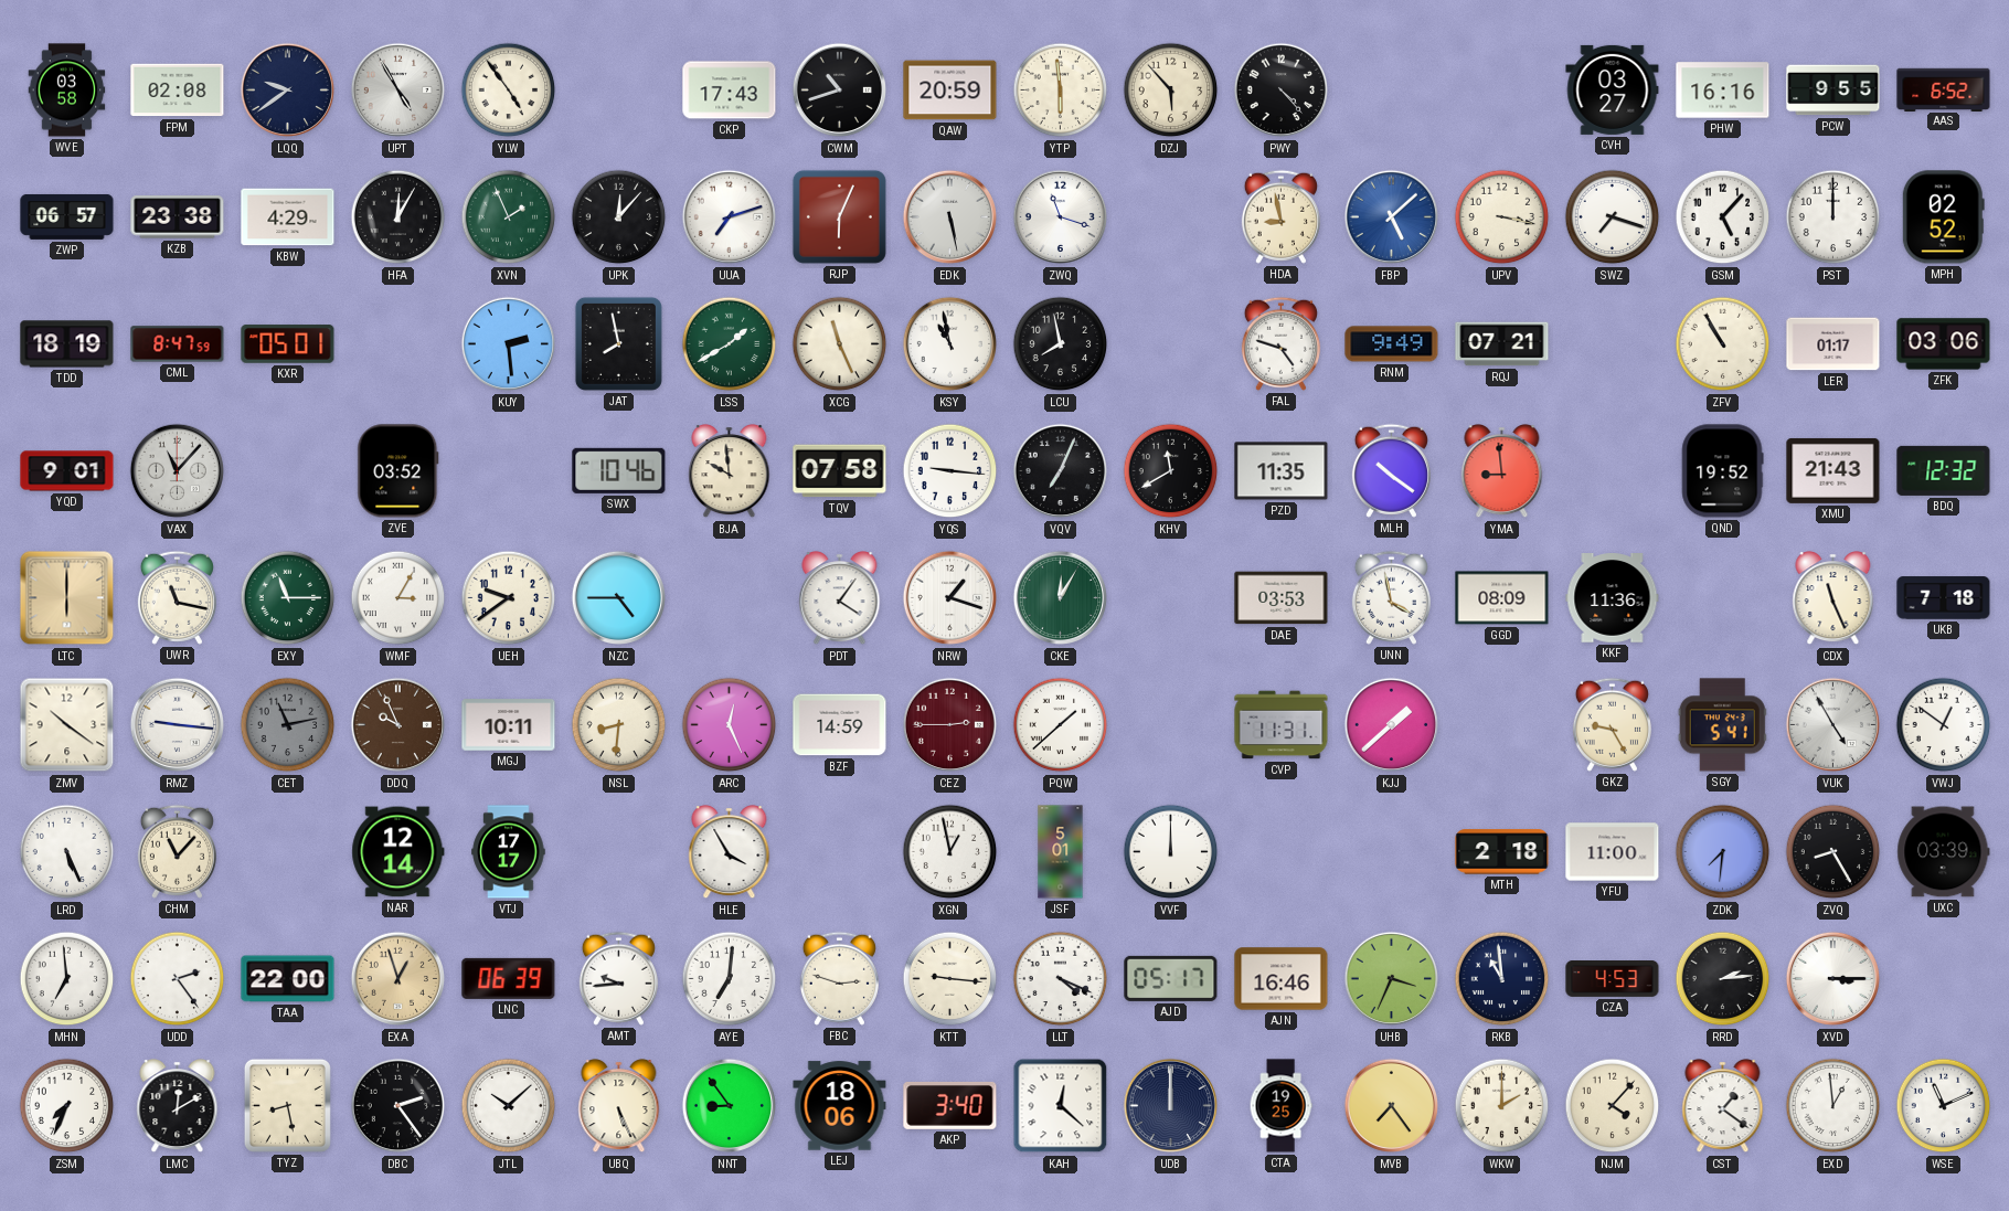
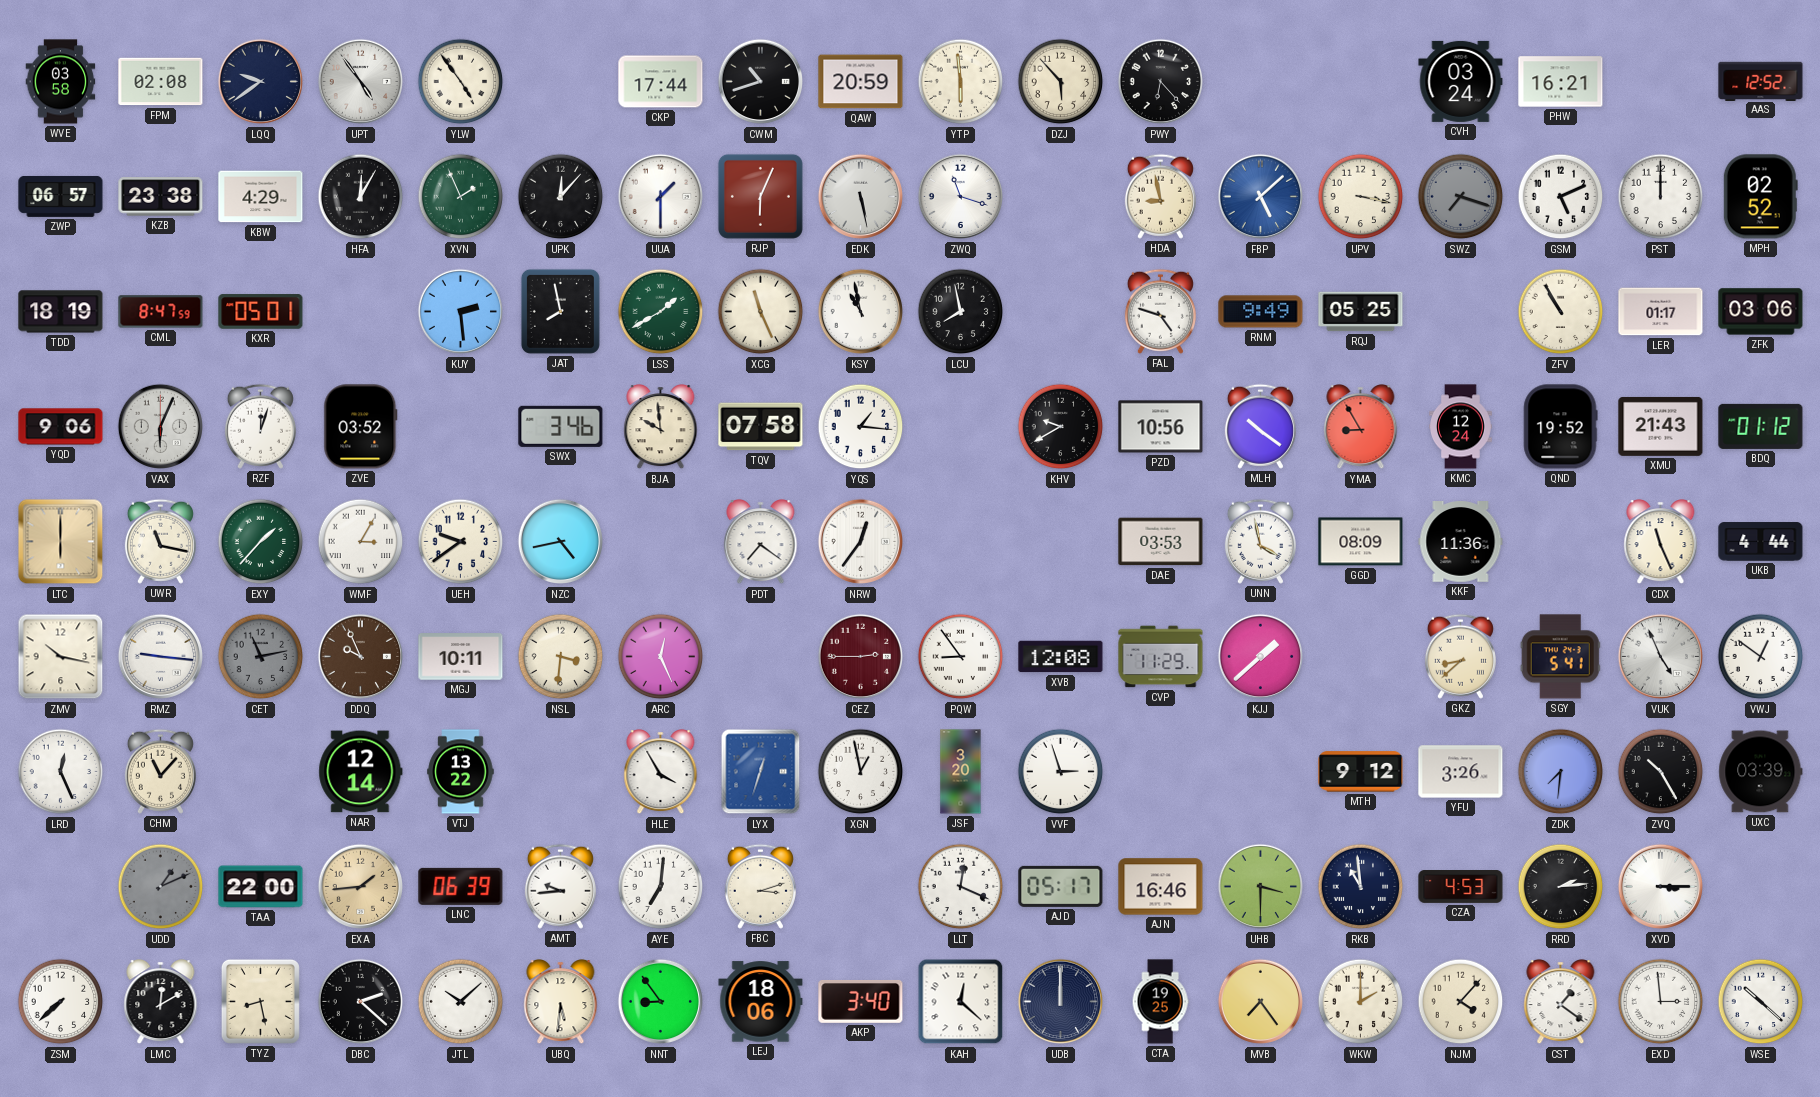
UPT: 4:55 -> 4:54
CKP: 17:43 -> 17:44
PWY: 4:23 -> 6:23
CVH: 03:27 -> 03:24
PHW: 16:16 -> 16:21
PCW: 9:55 -> none
AAS: 6:52 -> 12:52
UUA: 7:12 -> 1:30
SWZ dial: white -> grey
GSM: 5:07 -> 5:11
RQJ: 07:21 -> 05:25
YQD: 9:01 -> 9:06
VAX: 11:07 -> 6:04
RZF: none -> 12:03
SWX: 10:46 -> 3:46
YQS: 9:16 -> 1:16
VQV: 7:04 -> none
KHV: 11:40 -> 9:40
PZD: 11:35 -> 10:56
YMA: 8:59 -> 8:55
KMC: none -> 12:24
BDQ: 12:32 -> 01:12
EXY: 11:15 -> 1:37
NZC: 4:45 -> 4:43
PDT: 4:06 -> 7:21
NRW: 1:18 -> 12:36
CKE: 12:05 -> none
UKB: 7:18 -> 4:44
ZMV: 10:21 -> 10:17
NSL: 8:31 -> 3:31
BZF: 14:59 -> none
PQW: 1:38 -> 8:54
XVB: none -> 12:08
CVP: 11:31 -> 11:29
GKZ: 9:25 -> 8:38
VUK: 4:55 -> 4:56
LRD: 5:26 -> 12:26
VTJ: 17:17 -> 13:22
LYX: none -> 12:33
JSF: 5:01 -> 3:20
VVF: 12:00 -> 2:57
MTH: 2:18 -> 9:12
YFU: 11:00 -> 3:26
ZVQ: 8:25 -> 10:25
MHN: 6:59 -> none
UDD: 2:24 -> 1:11
UDD dial: white -> grey
EXA: 12:57 -> 1:44
FBC: 2:48 -> 3:12
KTT: 9:16 -> none
LLT: 4:19 -> 12:19
UHB: 3:34 -> 3:30
ZSM: 7:34 -> 7:38
DBC: 2:24 -> 2:22
UBQ: 5:26 -> 5:31
EXD: 12:59 -> 2:59
WSE: 11:11 -> 10:22
